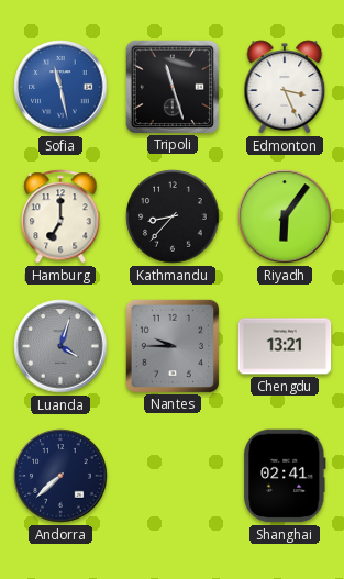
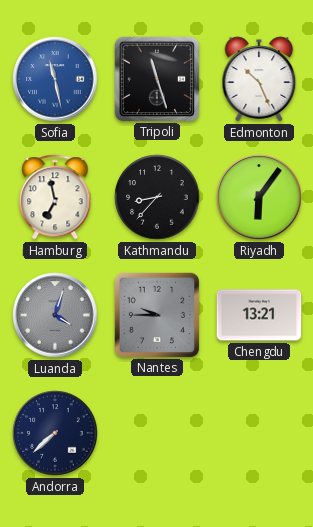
Edmonton: 3:26 -> 10:26
Hamburg: 7:00 -> 6:58
Shanghai: 02:41 -> none
